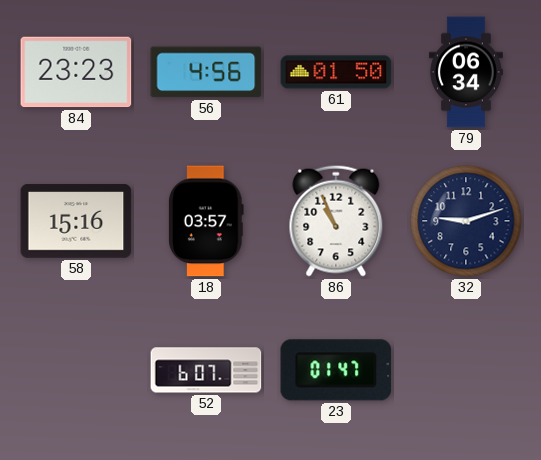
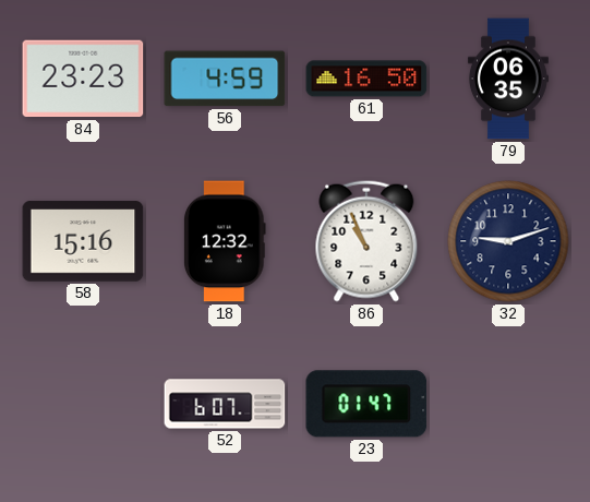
56: 4:56 -> 4:59
61: 01:50 -> 16:50
79: 06:34 -> 06:35
18: 03:57 -> 12:32
